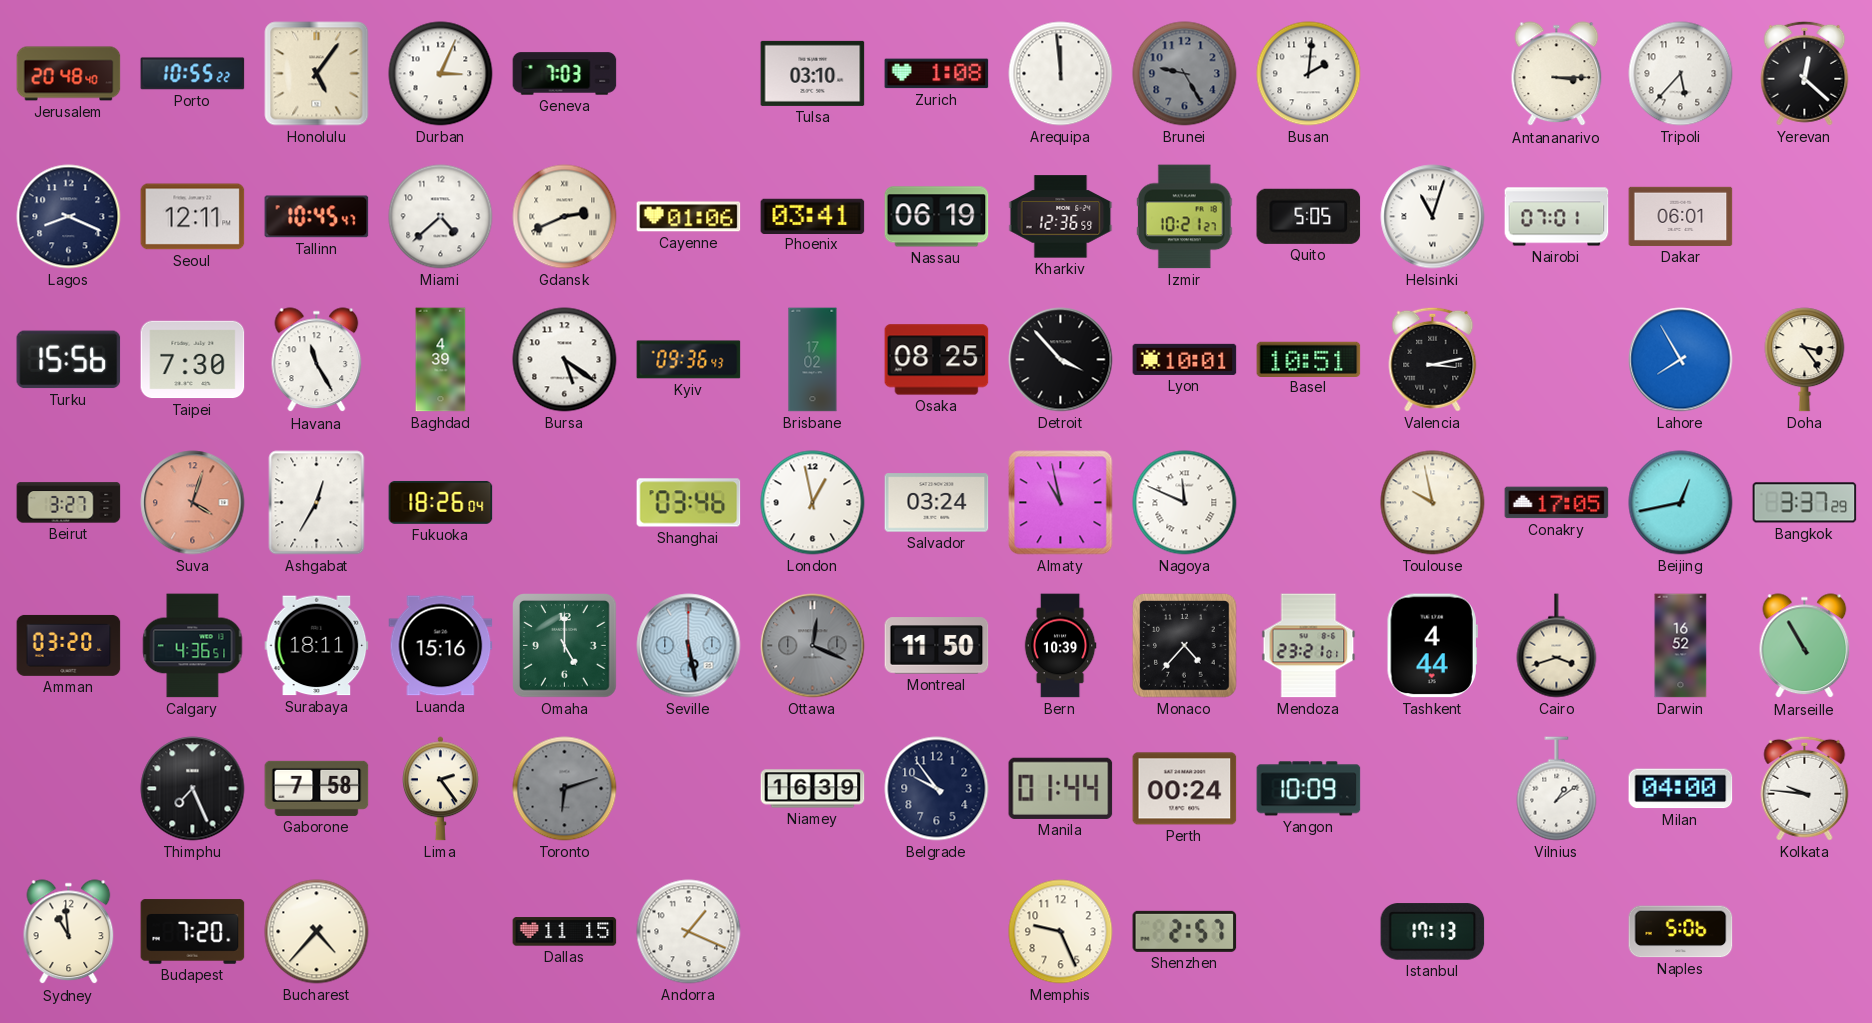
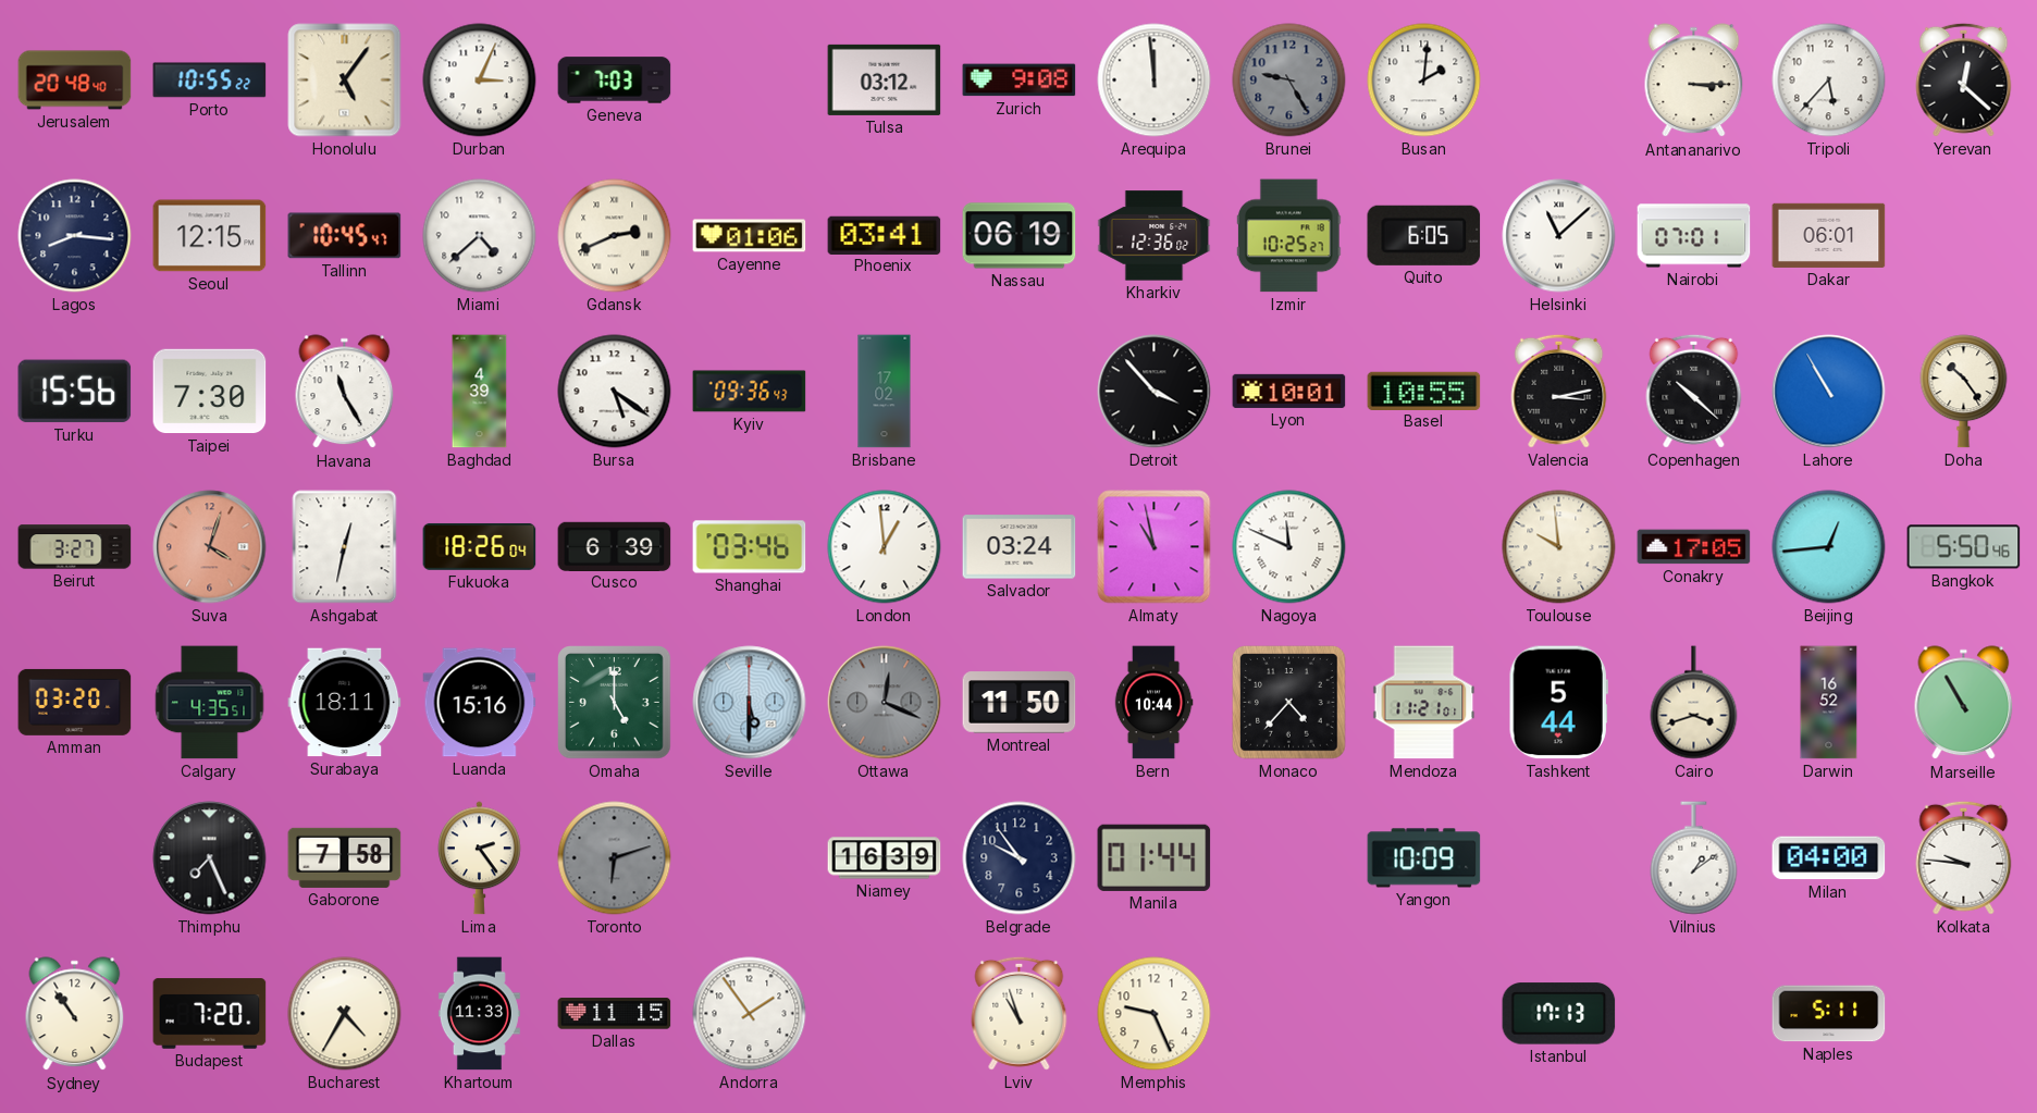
Tulsa: 03:10 -> 03:12
Zurich: 1:08 -> 9:08
Lagos: 8:19 -> 8:16
Seoul: 12:11 -> 12:15
Kharkiv: 12:36:59 -> 12:36:02
Izmir: 10:21 -> 10:25
Quito: 5:05 -> 6:05
Helsinki: 11:03 -> 11:08
Osaka: 08:25 -> none
Basel: 10:51 -> 10:55
Copenhagen: none -> 10:22
Lahore: 7:55 -> 10:55
Doha: 3:24 -> 10:24
Ashgabat: 12:35 -> 12:32
Cusco: none -> 6:39
London: 12:58 -> 12:59
Toulouse: 9:58 -> 9:59
Beijing: 12:43 -> 12:44
Bangkok: 3:37 -> 5:50
Calgary: 4:36 -> 4:35
Seville: 5:28 -> 5:30
Bern: 10:39 -> 10:44
Mendoza: 23:21 -> 11:21
Tashkent: 4:44 -> 5:44
Perth: 00:24 -> none
Sydney: 10:59 -> 10:54
Bucharest: 4:37 -> 4:35
Khartoum: none -> 11:33
Andorra: 1:19 -> 1:54
Lviv: none -> 10:57
Shenzhen: 2:57 -> none
Naples: 5:06 -> 5:11
